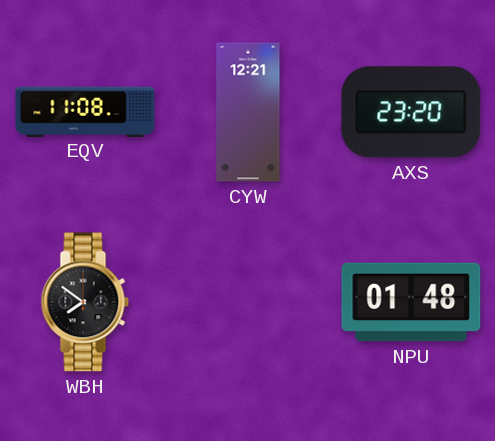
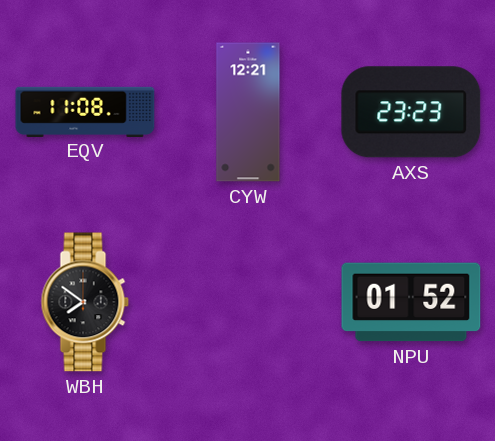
AXS: 23:20 -> 23:23
NPU: 01:48 -> 01:52
